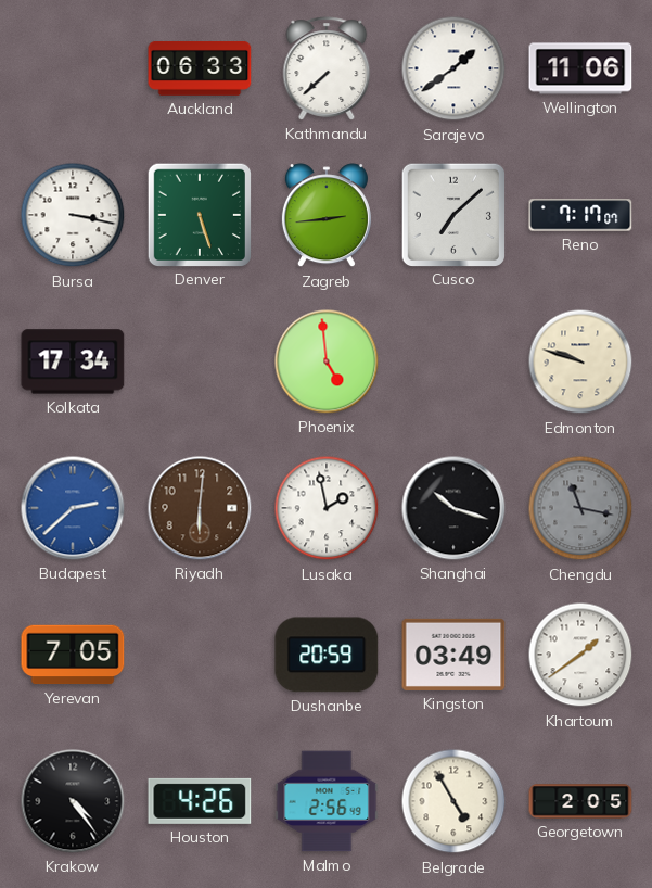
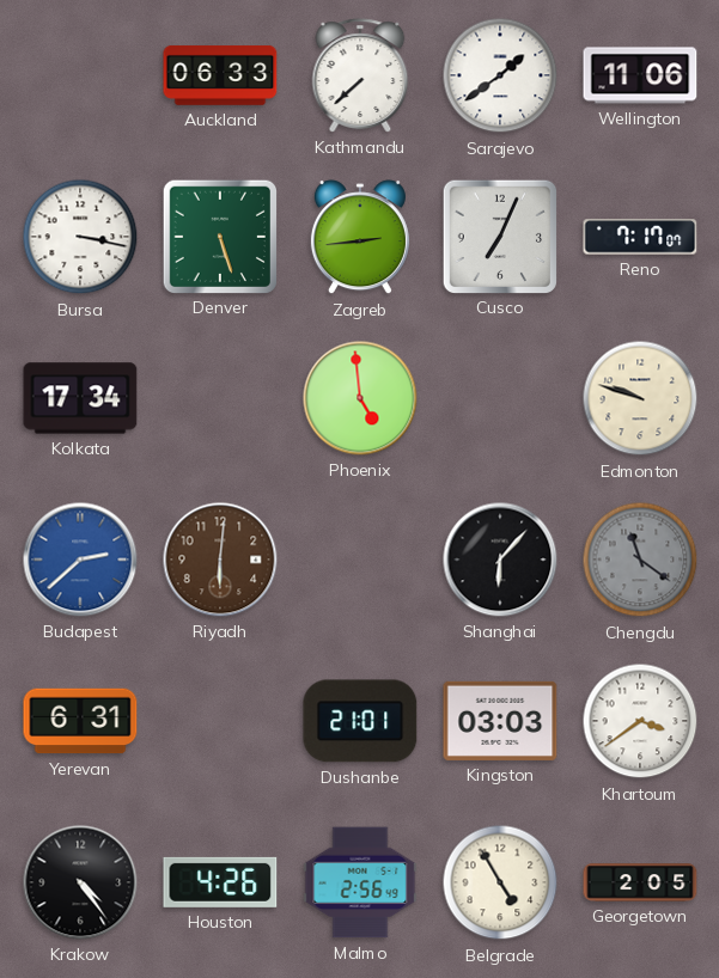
Cusco: 7:08 -> 7:04
Lusaka: 1:58 -> none
Shanghai: 10:18 -> 6:07
Chengdu: 11:17 -> 11:21
Yerevan: 7:05 -> 6:31
Dushanbe: 20:59 -> 21:01
Kingston: 03:49 -> 03:03
Khartoum: 1:39 -> 3:39
